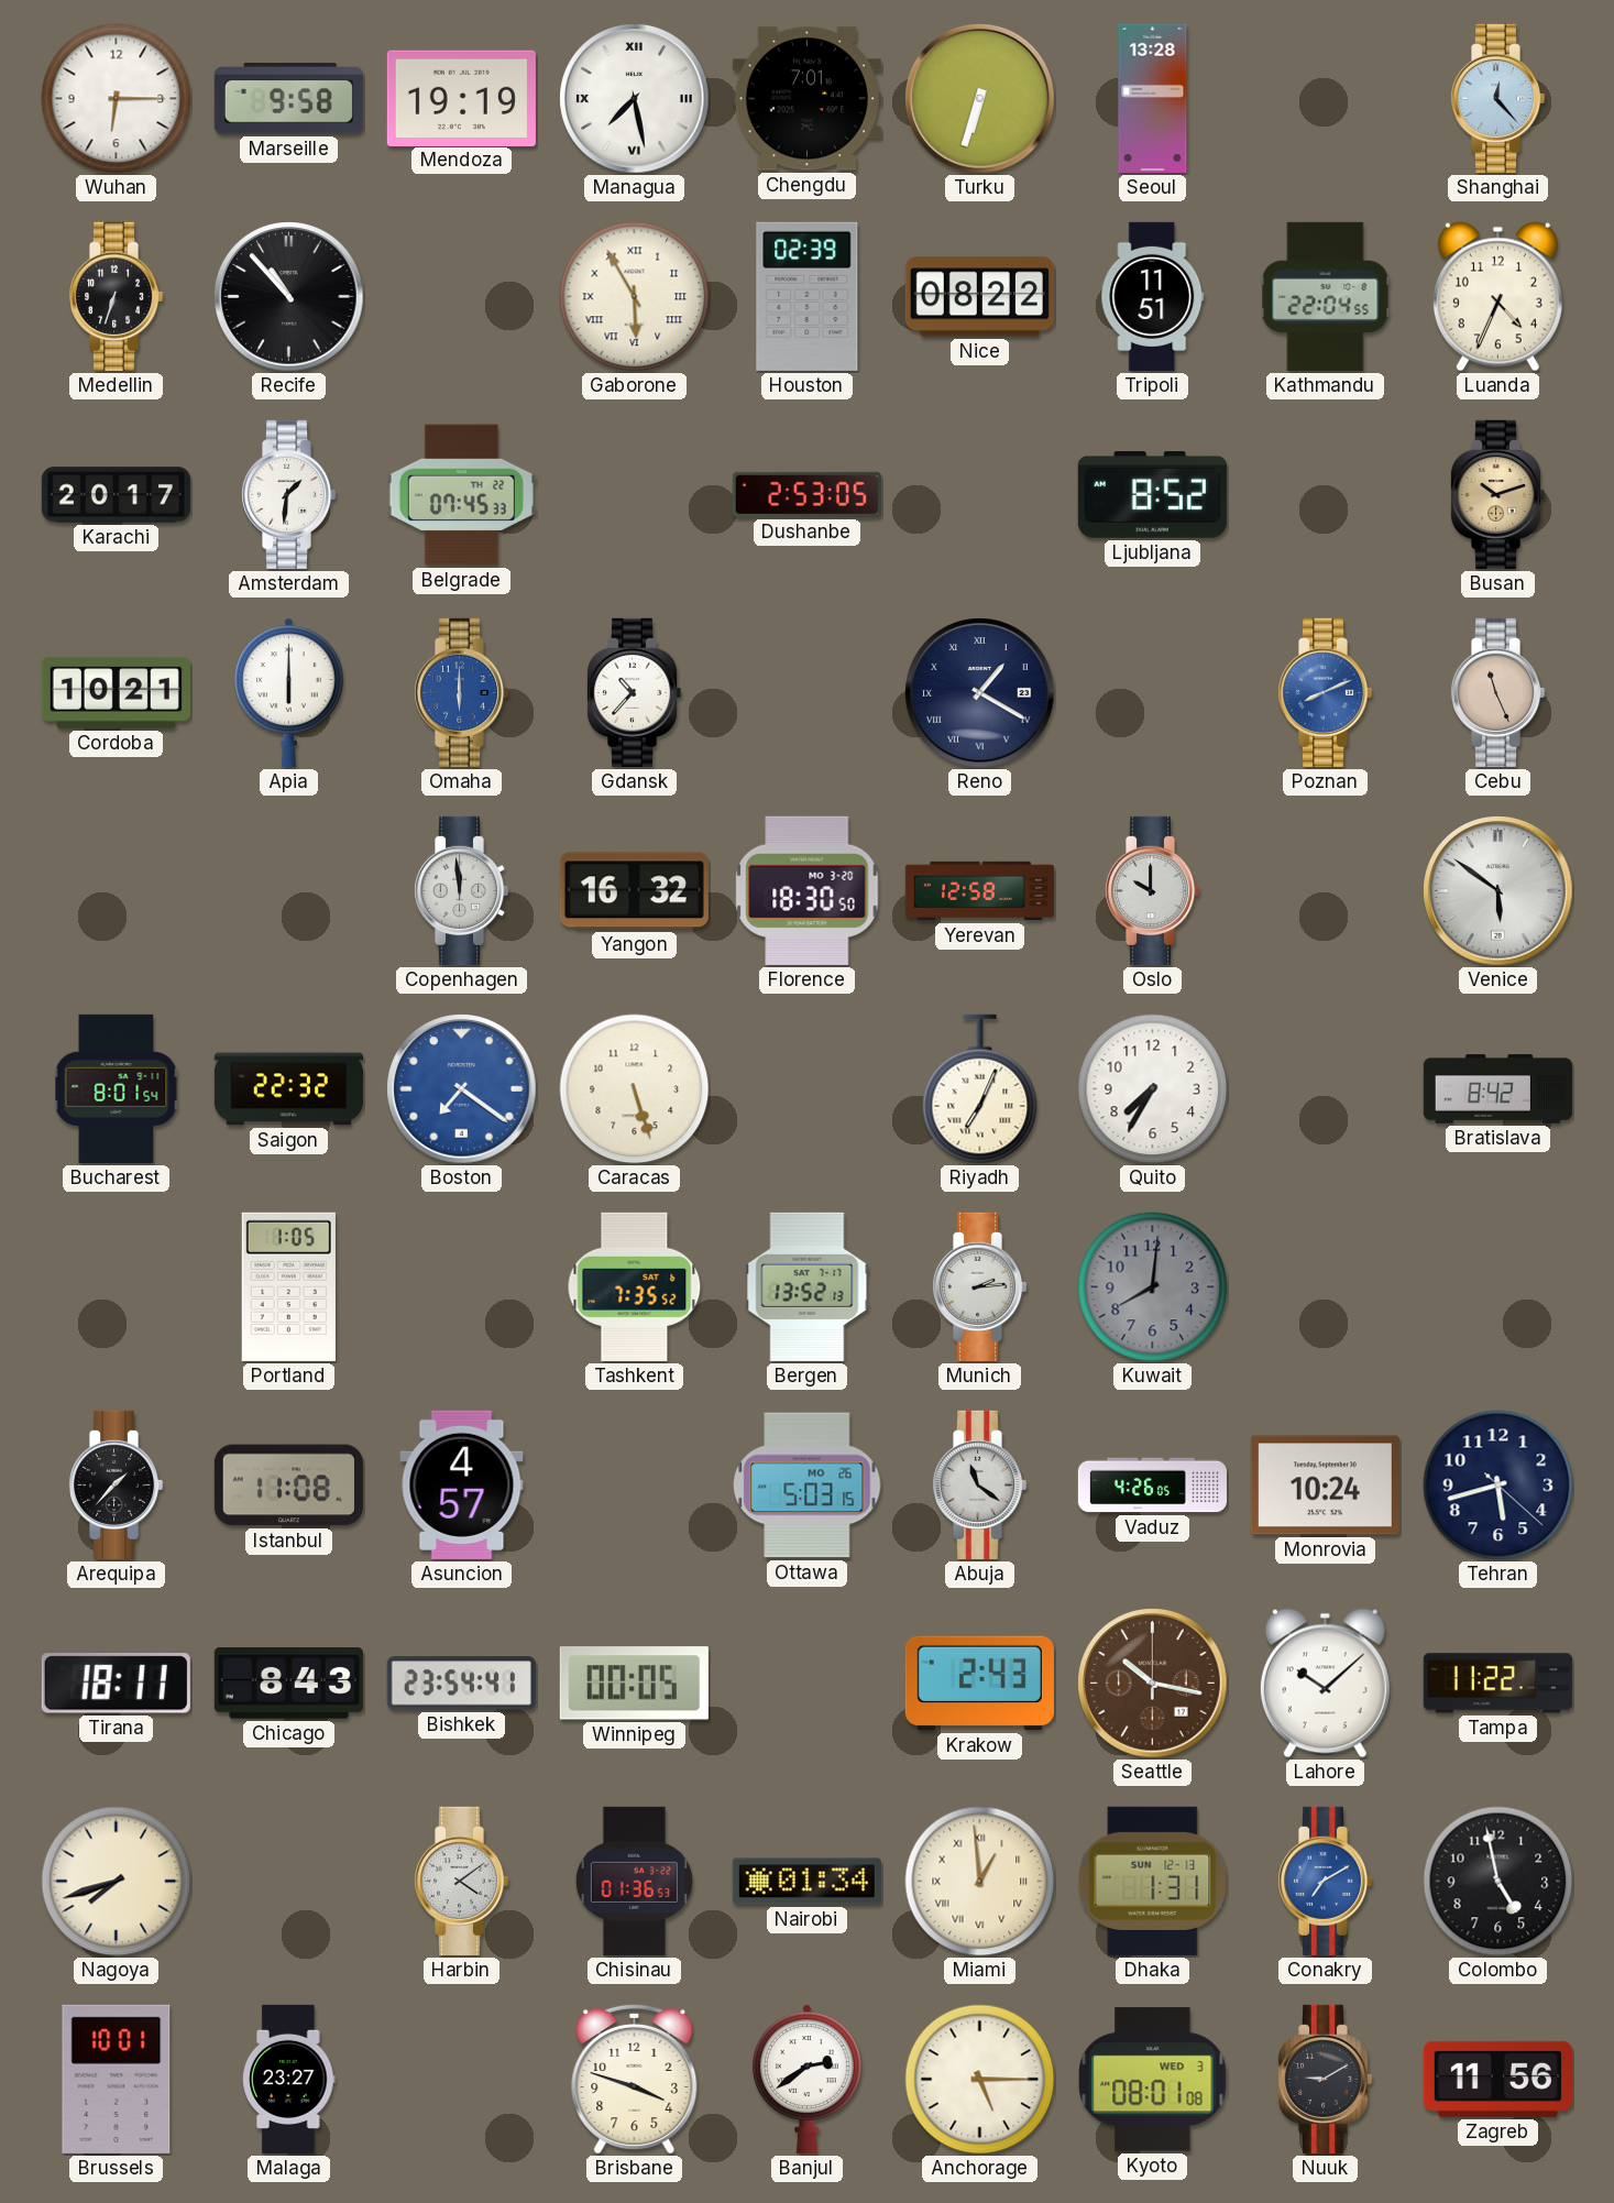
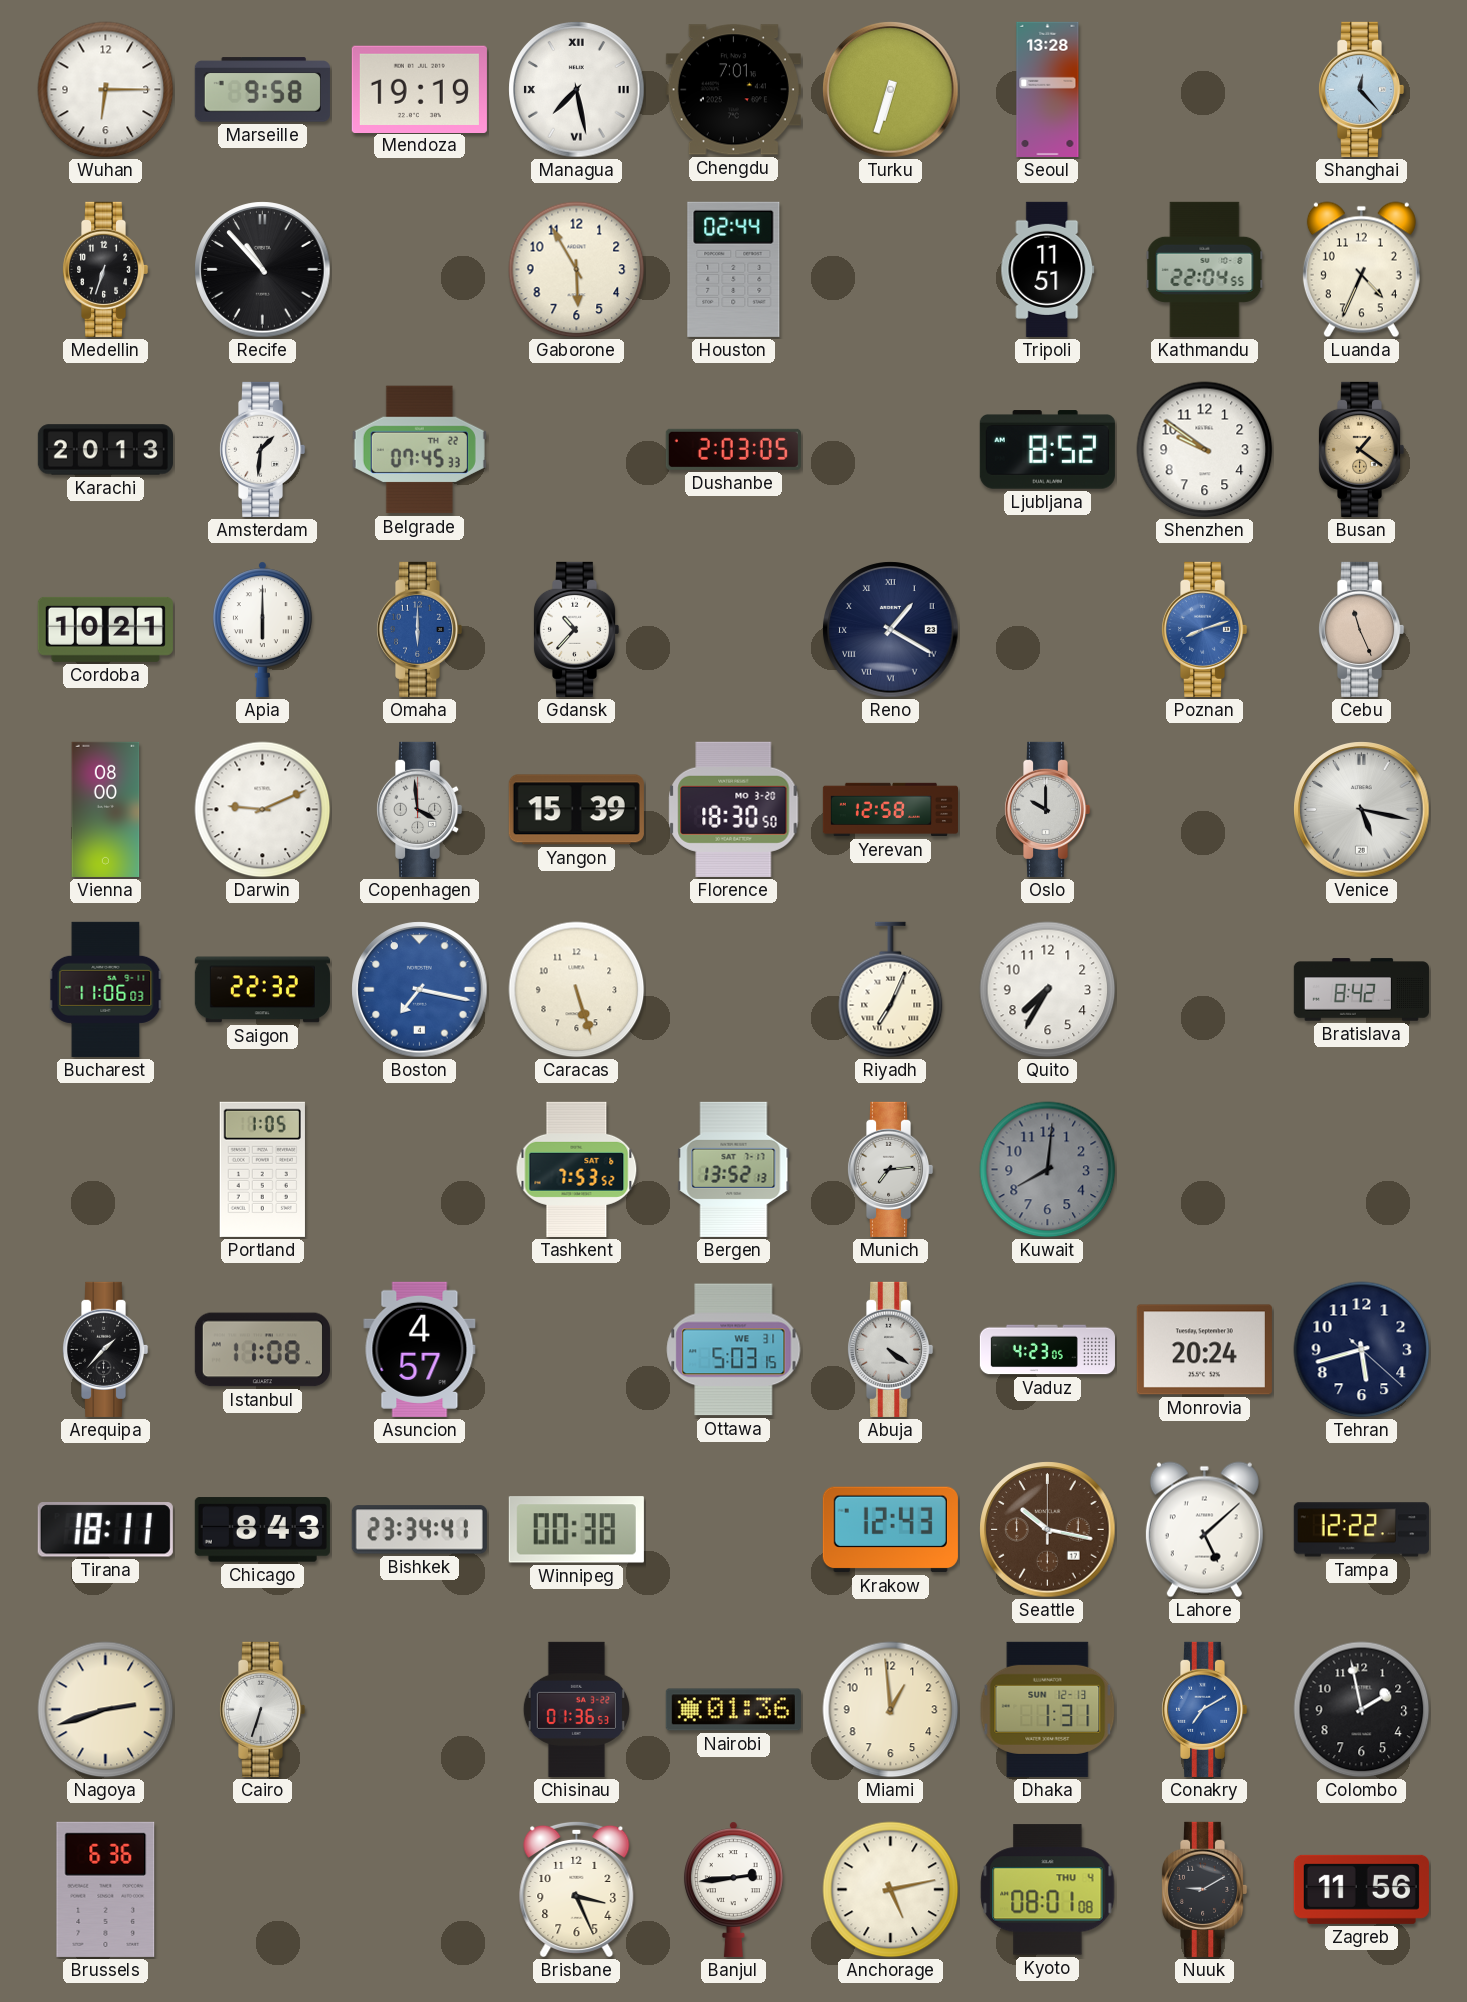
Gaborone numerals: Roman -> Arabic
Houston: 02:39 -> 02:44
Nice: 08:22 -> none
Karachi: 20:17 -> 20:13
Dushanbe: 2:53 -> 2:03
Shenzhen: none -> 9:51
Busan: 10:12 -> 1:21
Poznan: 8:11 -> 8:12
Vienna: none -> 08:00
Darwin: none -> 9:11
Copenhagen: 11:59 -> 3:59
Yangon: 16:32 -> 15:39
Venice: 5:51 -> 5:17
Bucharest: 8:01 -> 11:06
Boston: 7:21 -> 7:17
Tashkent: 7:35 -> 7:53
Munich: 2:14 -> 7:14
Ottawa date: MO 26 -> WE 31
Abuja: 11:21 -> 4:21
Vaduz: 4:26 -> 4:23
Monrovia: 10:24 -> 20:24
Bishkek: 23:54 -> 23:34
Winnipeg: 00:05 -> 00:38
Krakow: 2:43 -> 12:43
Lahore: 10:08 -> 5:08
Tampa: 11:22 -> 12:22
Nagoya: 7:42 -> 2:42
Cairo: none -> 6:33
Harbin: 4:09 -> none
Nairobi: 01:34 -> 01:36
Miami numerals: Roman -> Arabic
Colombo: 4:58 -> 1:58
Brussels: 10:01 -> 6:36
Malaga: 23:27 -> none
Brisbane: 3:48 -> 3:26
Banjul: 2:39 -> 2:44
Anchorage: 5:15 -> 5:13
Kyoto date: WED 3 -> THU 4
